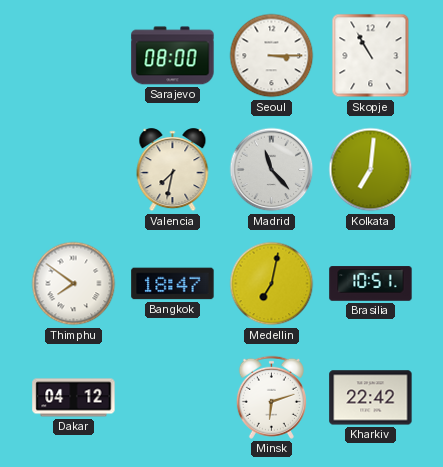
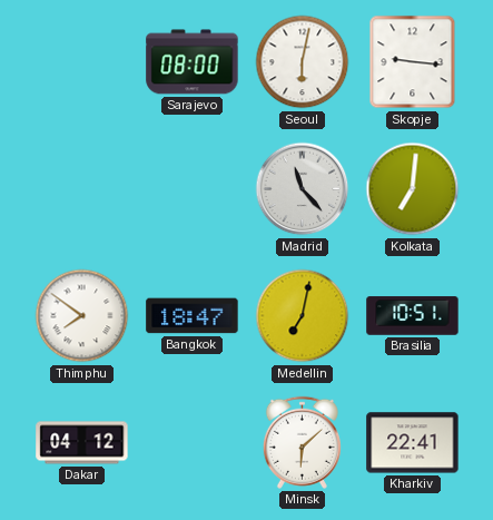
Seoul: 3:15 -> 6:02
Skopje: 10:55 -> 9:16
Valencia: 7:32 -> none
Minsk: 6:12 -> 6:08
Kharkiv: 22:42 -> 22:41
